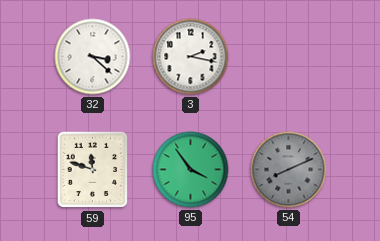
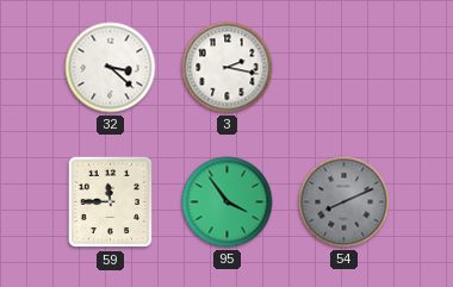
59: 11:48 -> 11:45
